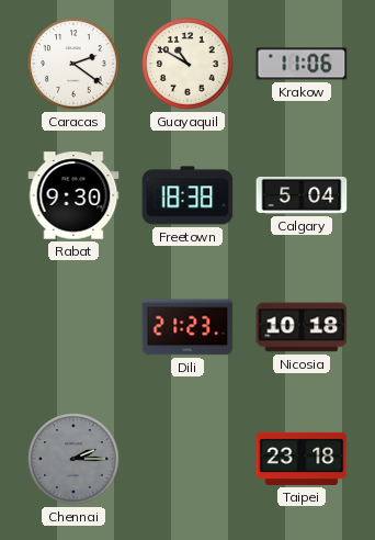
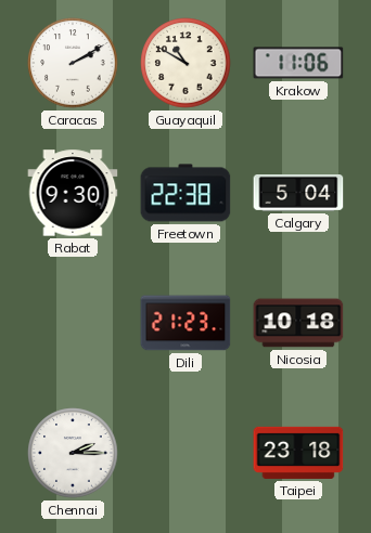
Caracas: 2:21 -> 2:10
Freetown: 18:38 -> 22:38
Chennai dial: grey -> white
